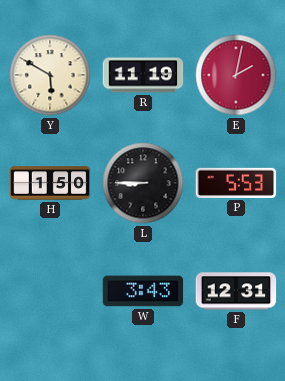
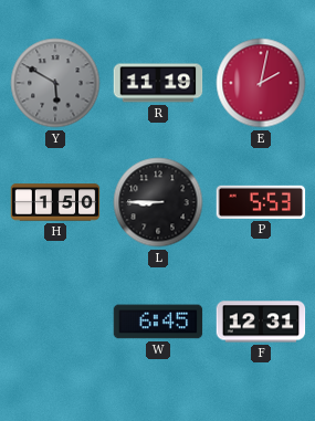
Y dial: cream -> grey
W: 3:43 -> 6:45
